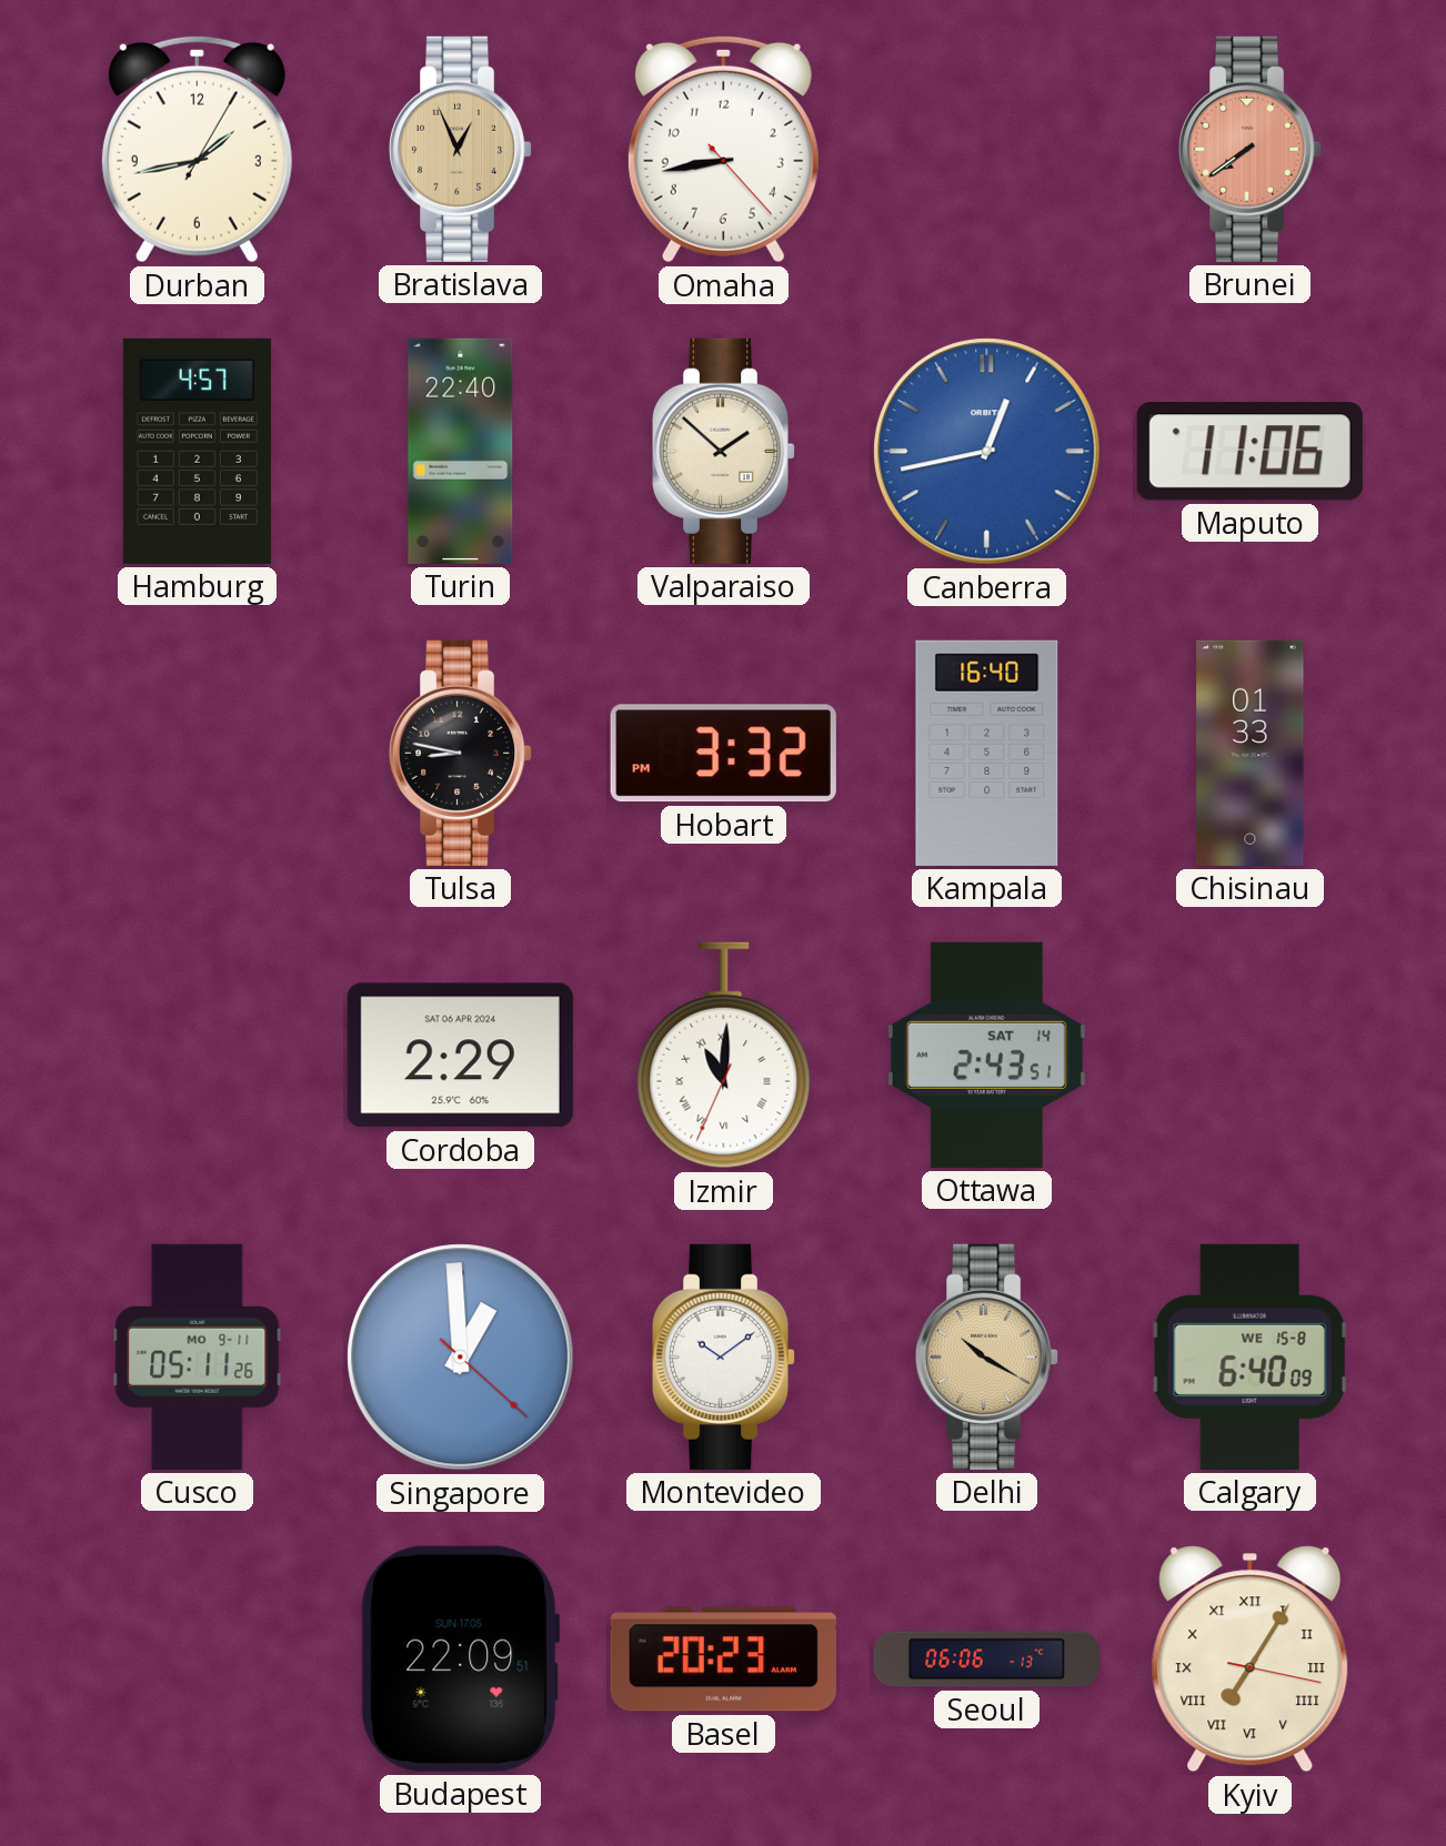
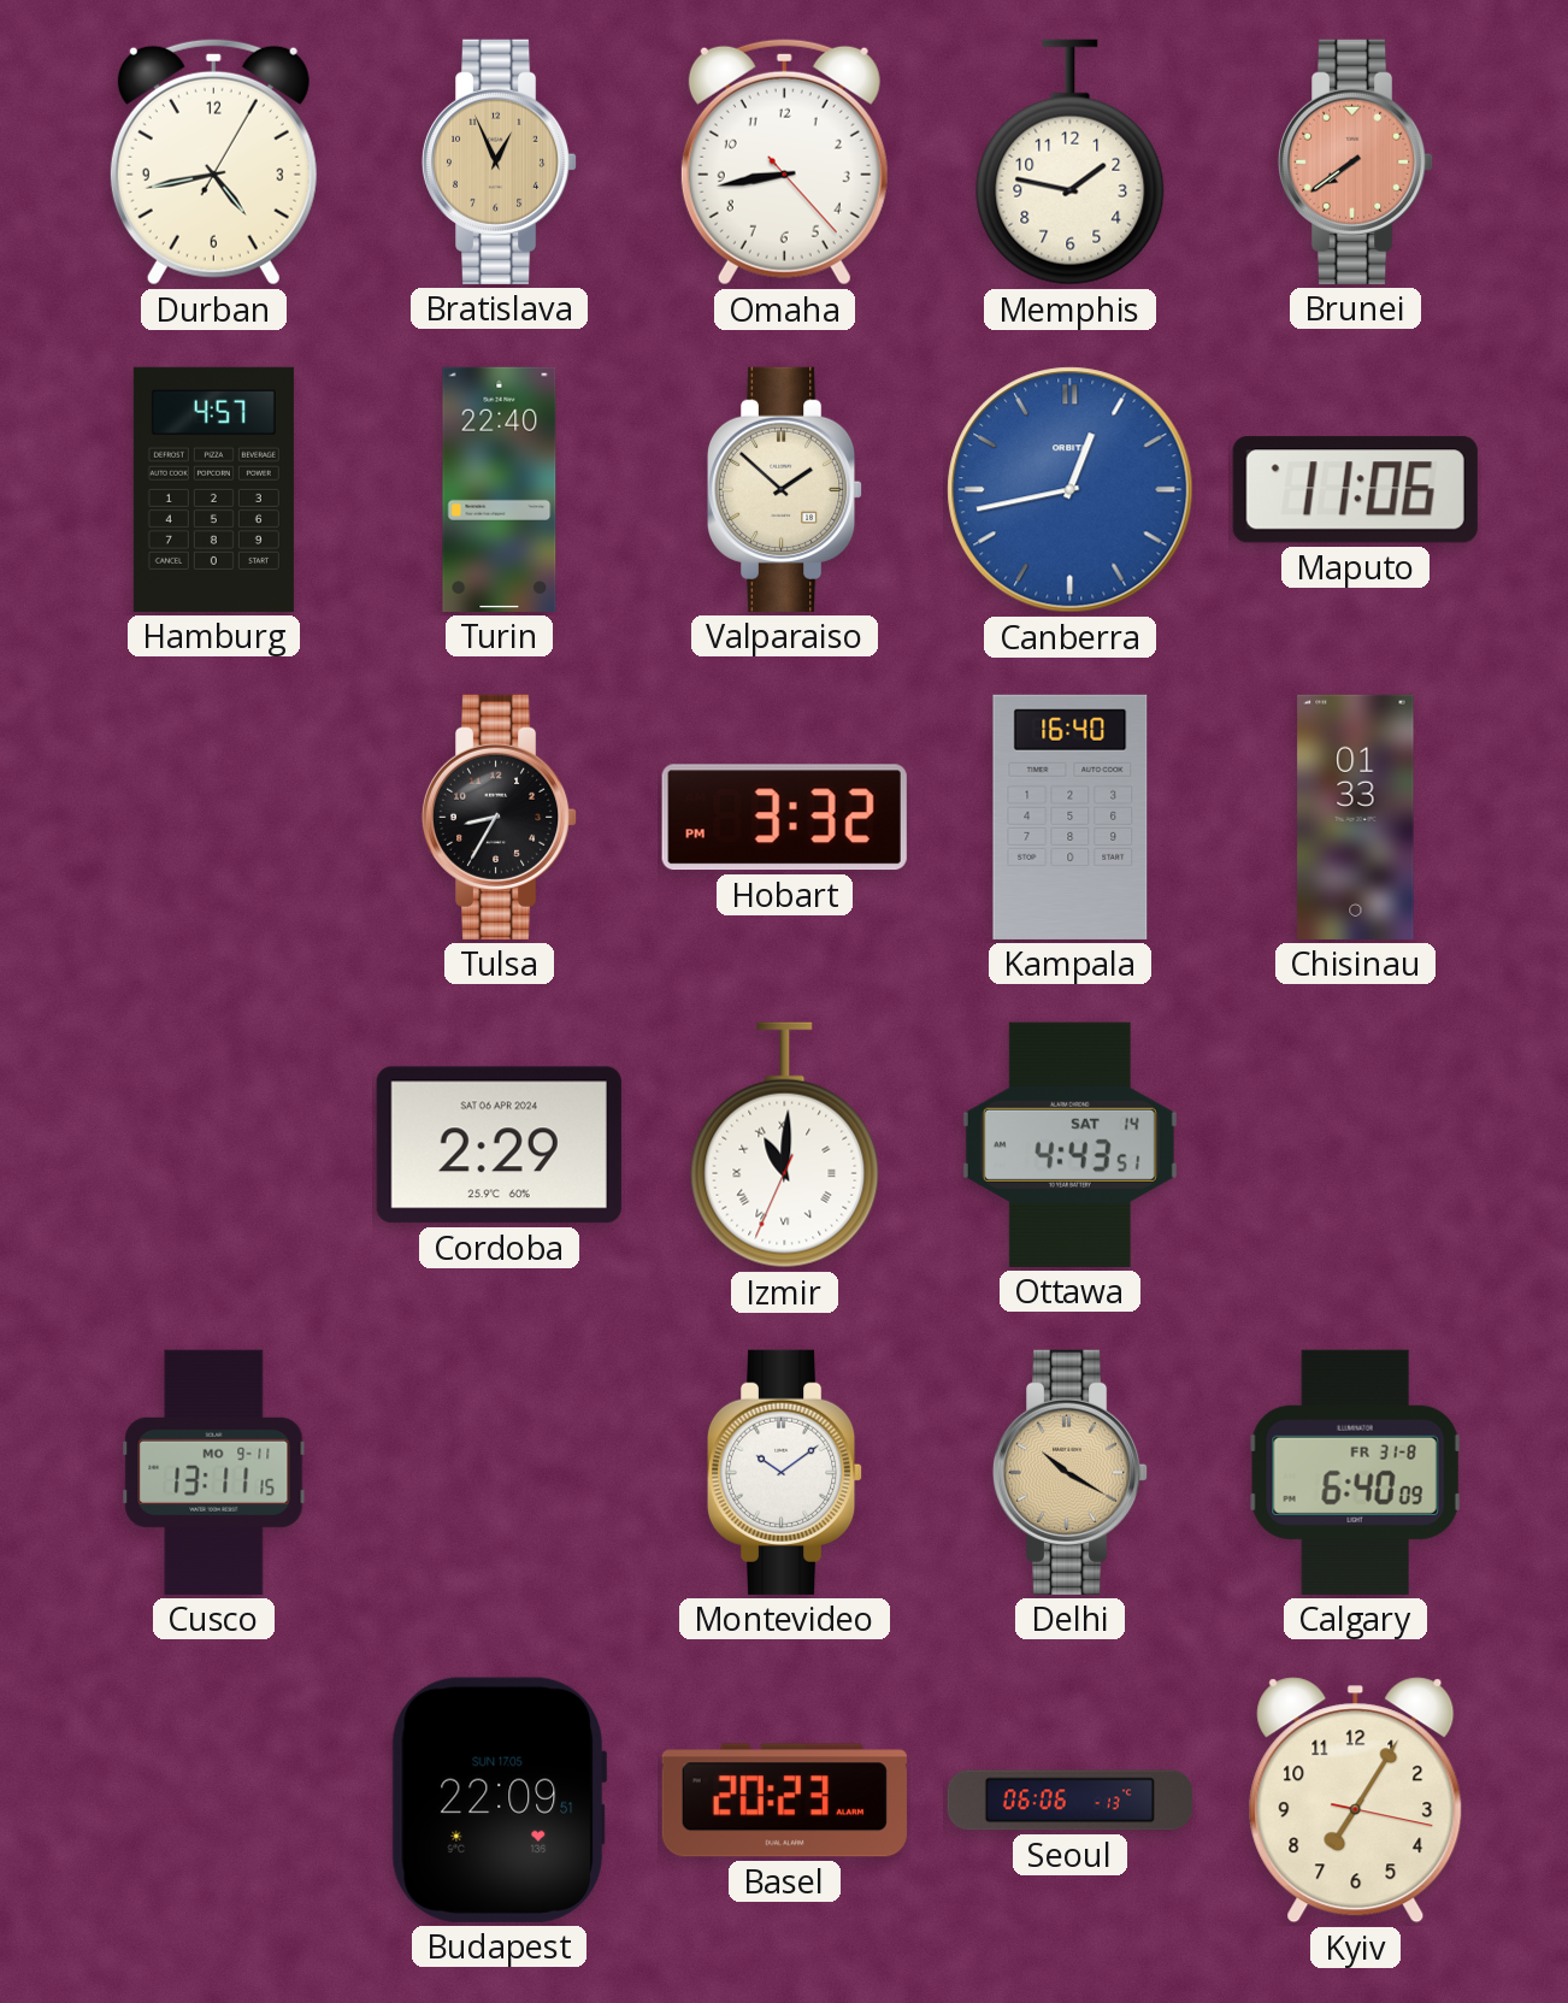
Durban: 1:43 -> 4:43
Memphis: none -> 1:47
Tulsa: 8:47 -> 8:35
Ottawa: 2:43 -> 4:43
Cusco: 05:11 -> 13:11
Singapore: 12:59 -> none
Calgary date: WE 15-8 -> FR 31-8
Kyiv numerals: Roman -> Arabic
